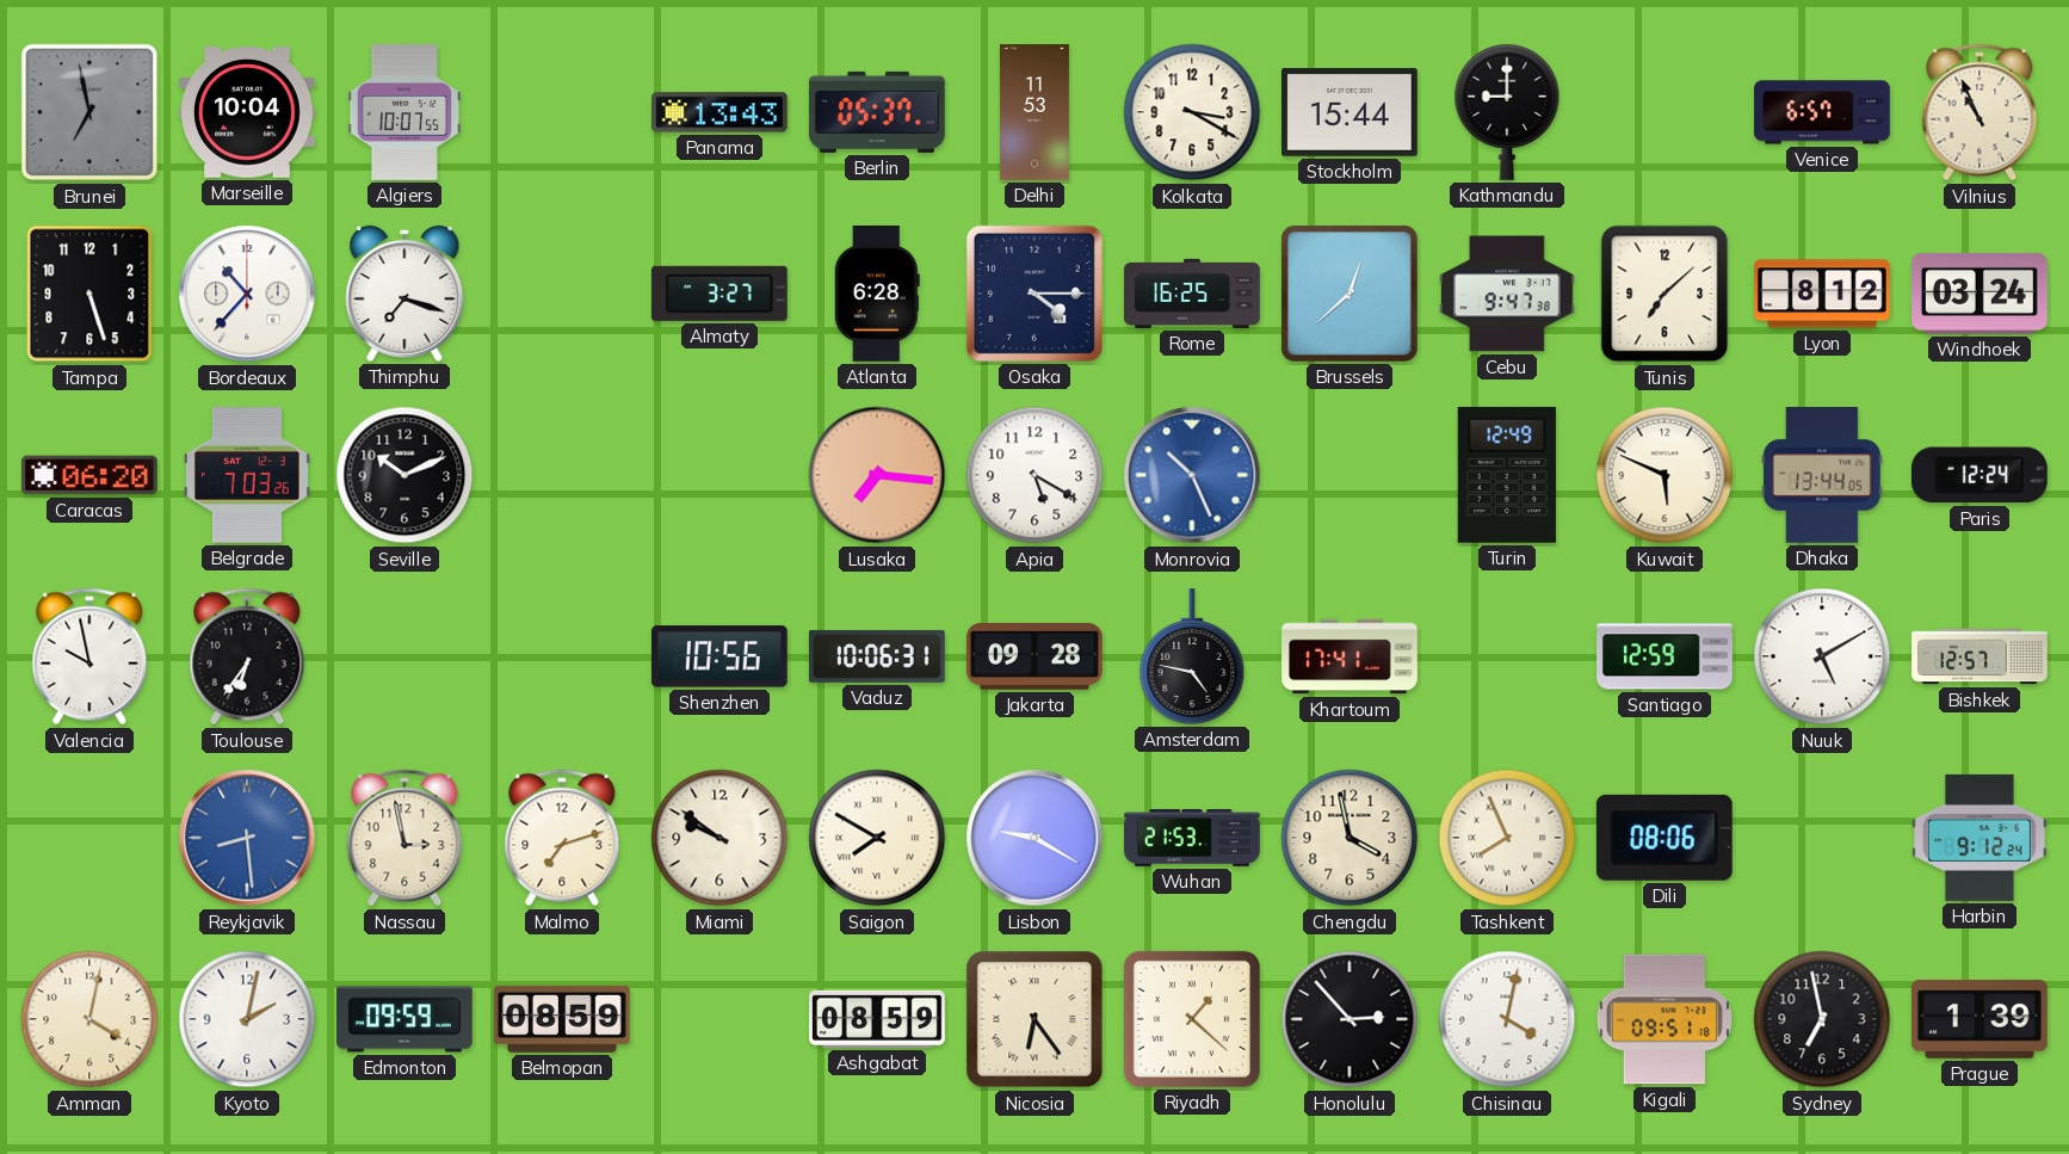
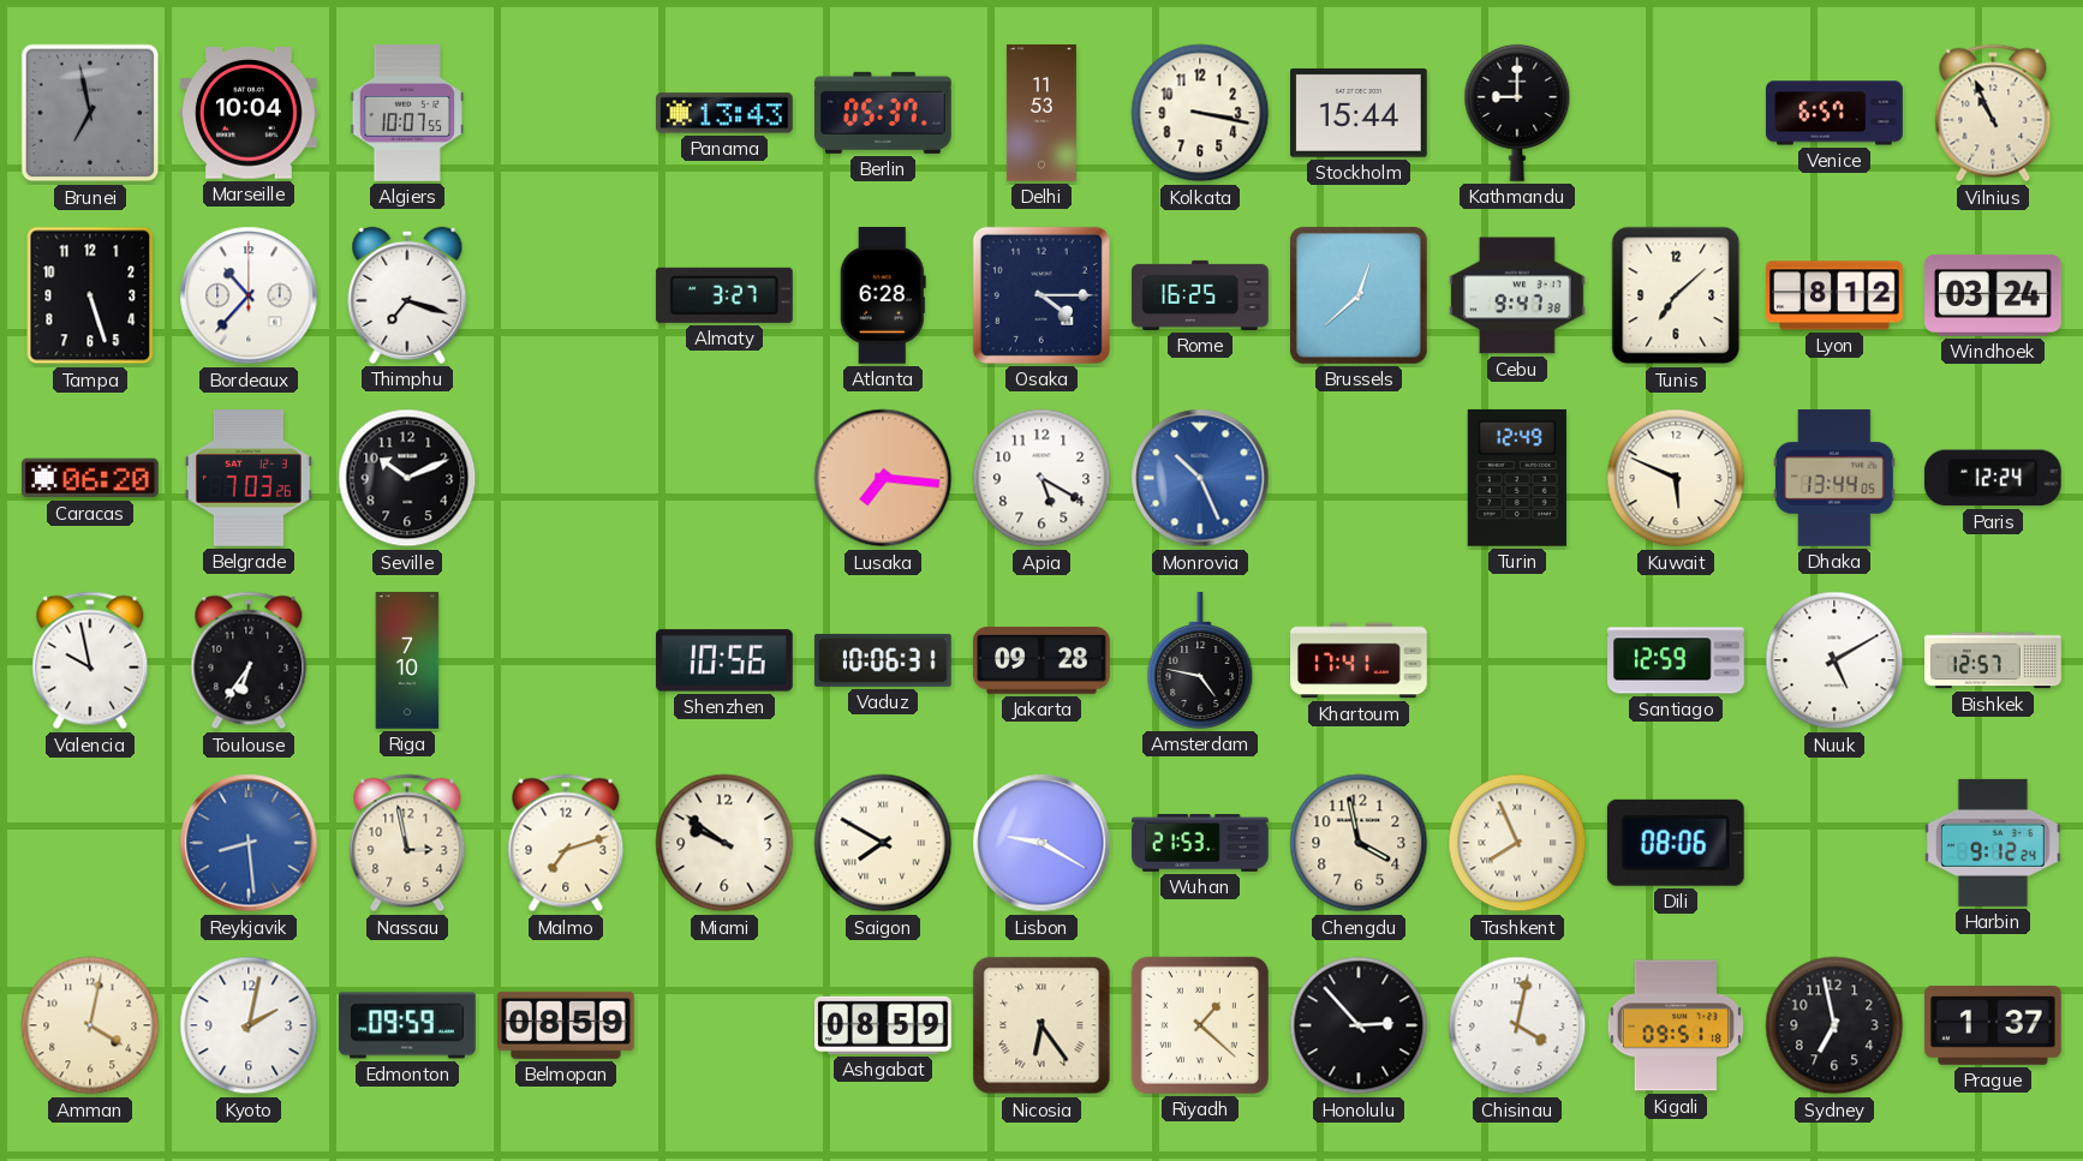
Kolkata: 3:20 -> 3:17
Riga: none -> 7:10
Prague: 1:39 -> 1:37
